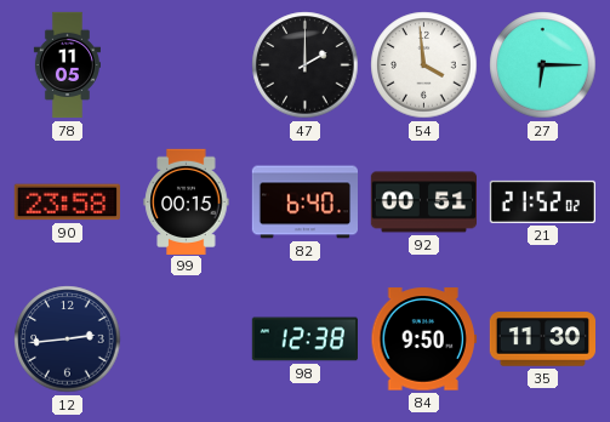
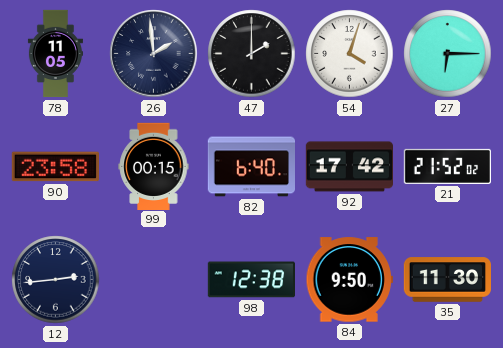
26: none -> 1:59
54: 3:59 -> 4:03
92: 00:51 -> 17:42
